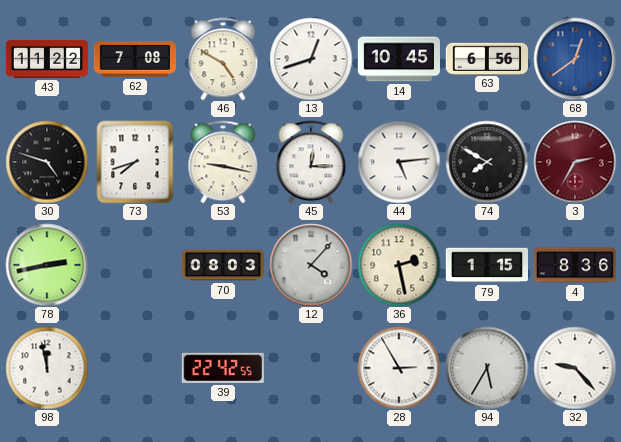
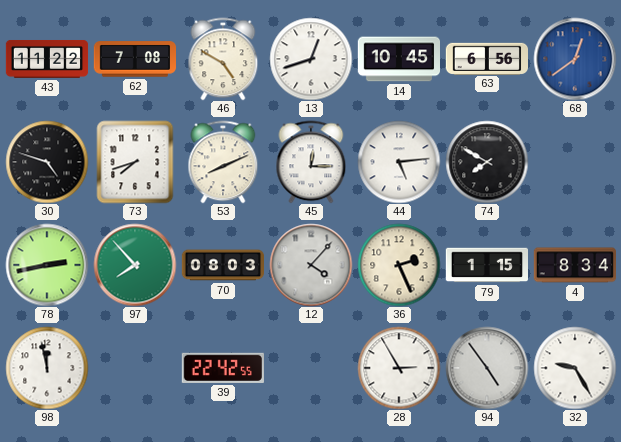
53: 9:17 -> 8:11
3: 2:35 -> none
97: none -> 7:53
36: 2:28 -> 2:26
4: 8:36 -> 8:34
94: 5:35 -> 4:54
32: 9:23 -> 9:25
